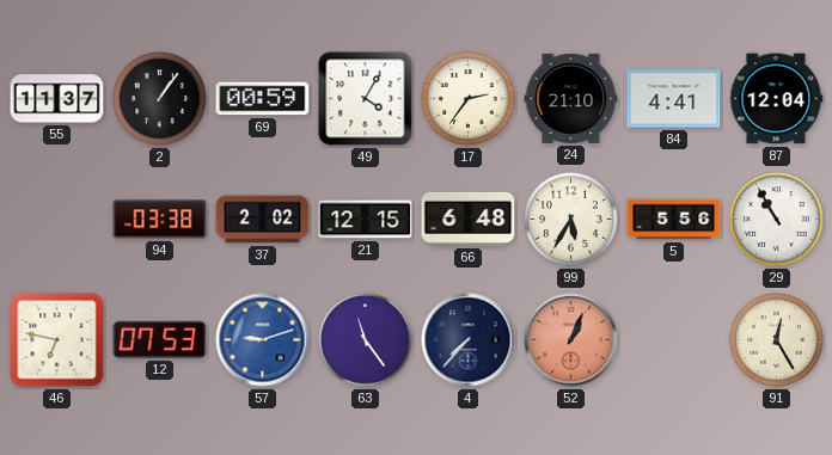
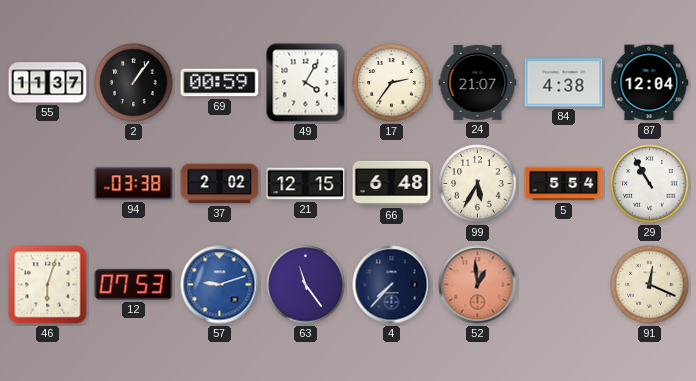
24: 21:10 -> 21:07
84: 4:41 -> 4:38
5: 5:56 -> 5:54
46: 6:47 -> 6:03
52: 1:04 -> 12:59
91: 12:25 -> 12:19
